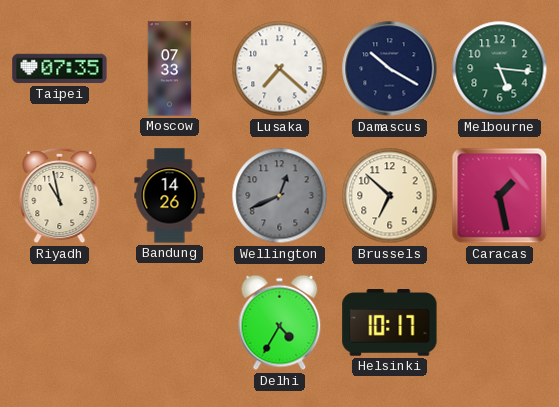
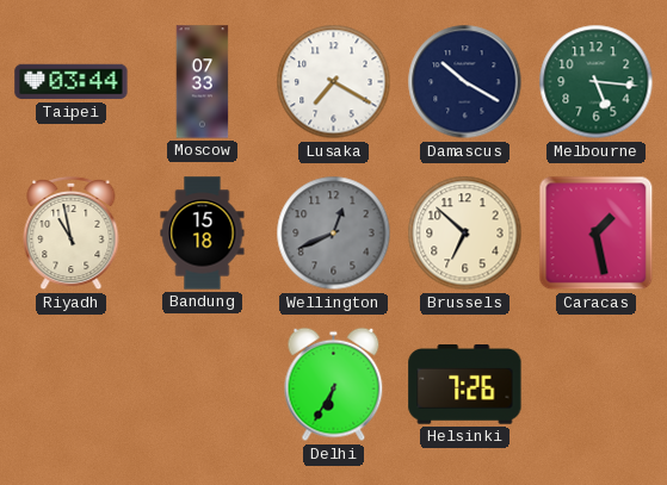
Taipei: 07:35 -> 03:44
Lusaka: 7:22 -> 7:20
Bandung: 14:26 -> 15:18
Delhi: 4:35 -> 6:35
Helsinki: 10:17 -> 7:26
